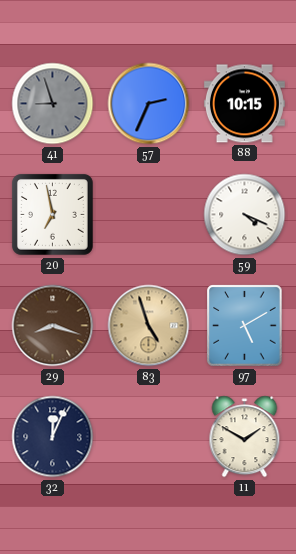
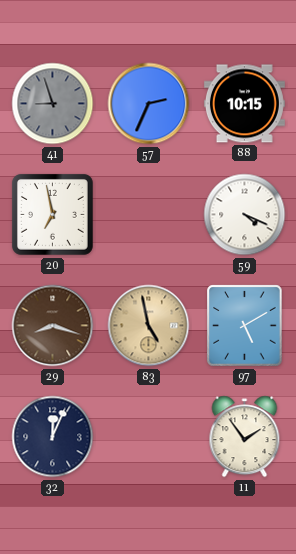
83: 4:57 -> 4:58
11: 1:50 -> 1:54
